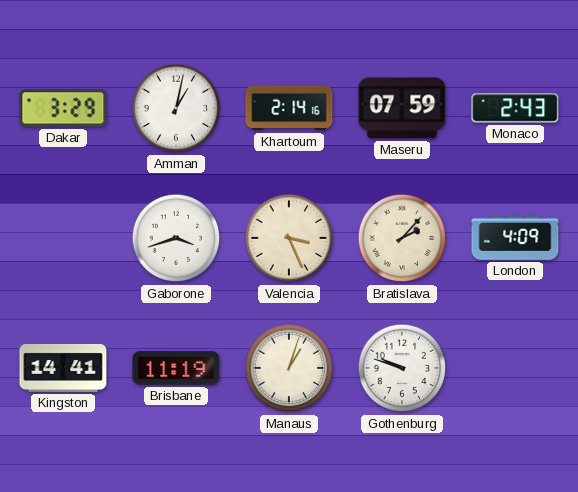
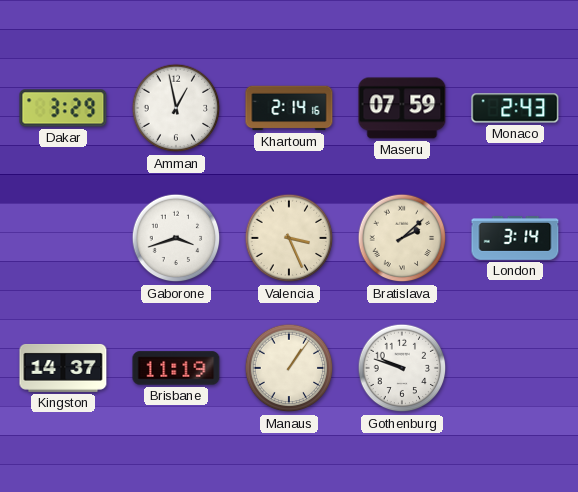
Amman: 1:02 -> 12:58
Bratislava: 2:07 -> 2:08
London: 4:09 -> 3:14
Kingston: 14:41 -> 14:37
Manaus: 1:03 -> 1:06
